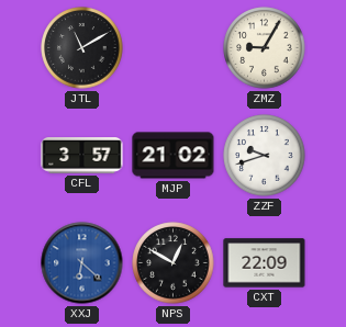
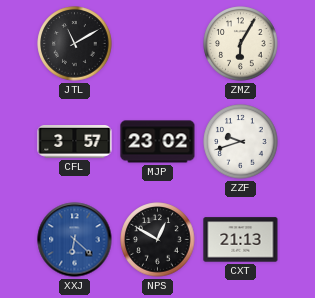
ZMZ: 9:05 -> 6:05
MJP: 21:02 -> 23:02
CXT: 22:09 -> 21:13
